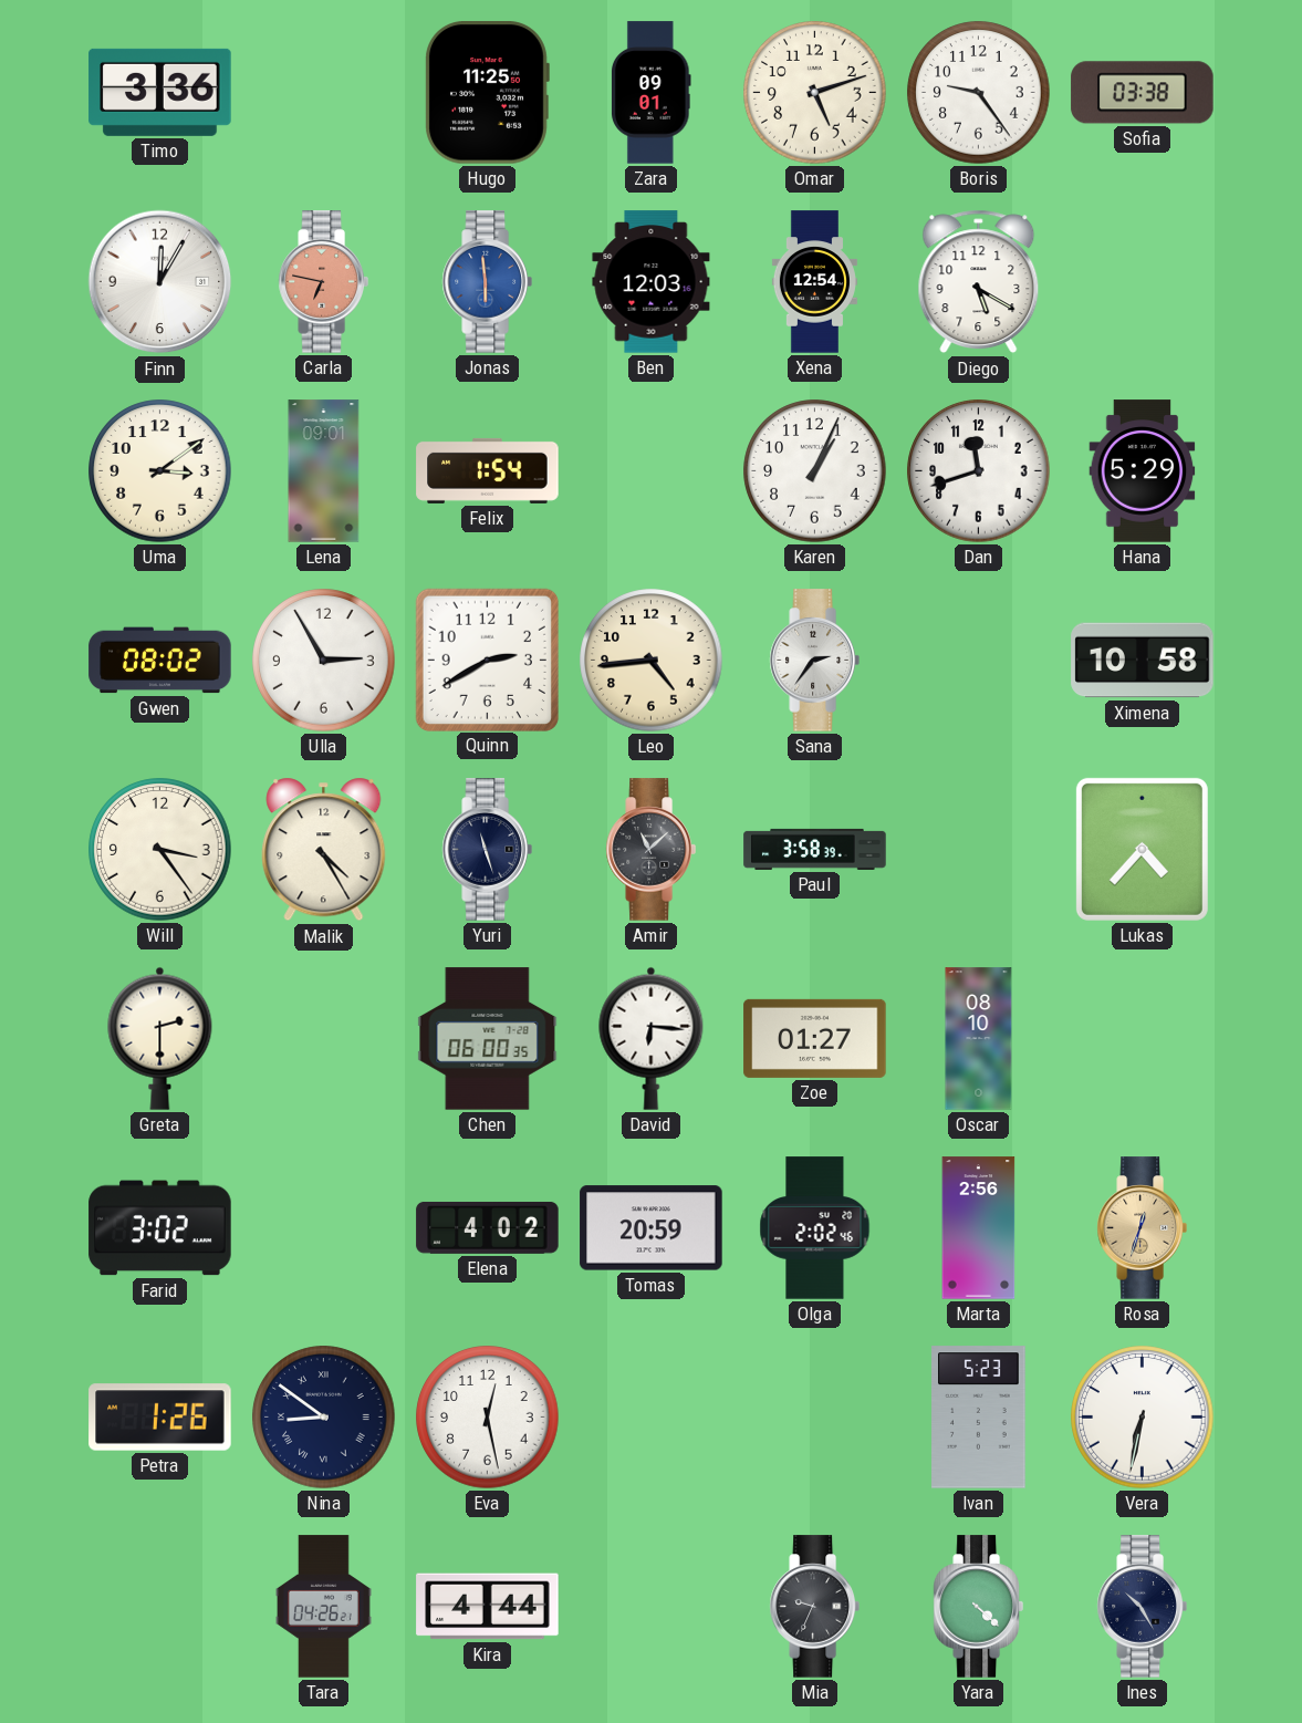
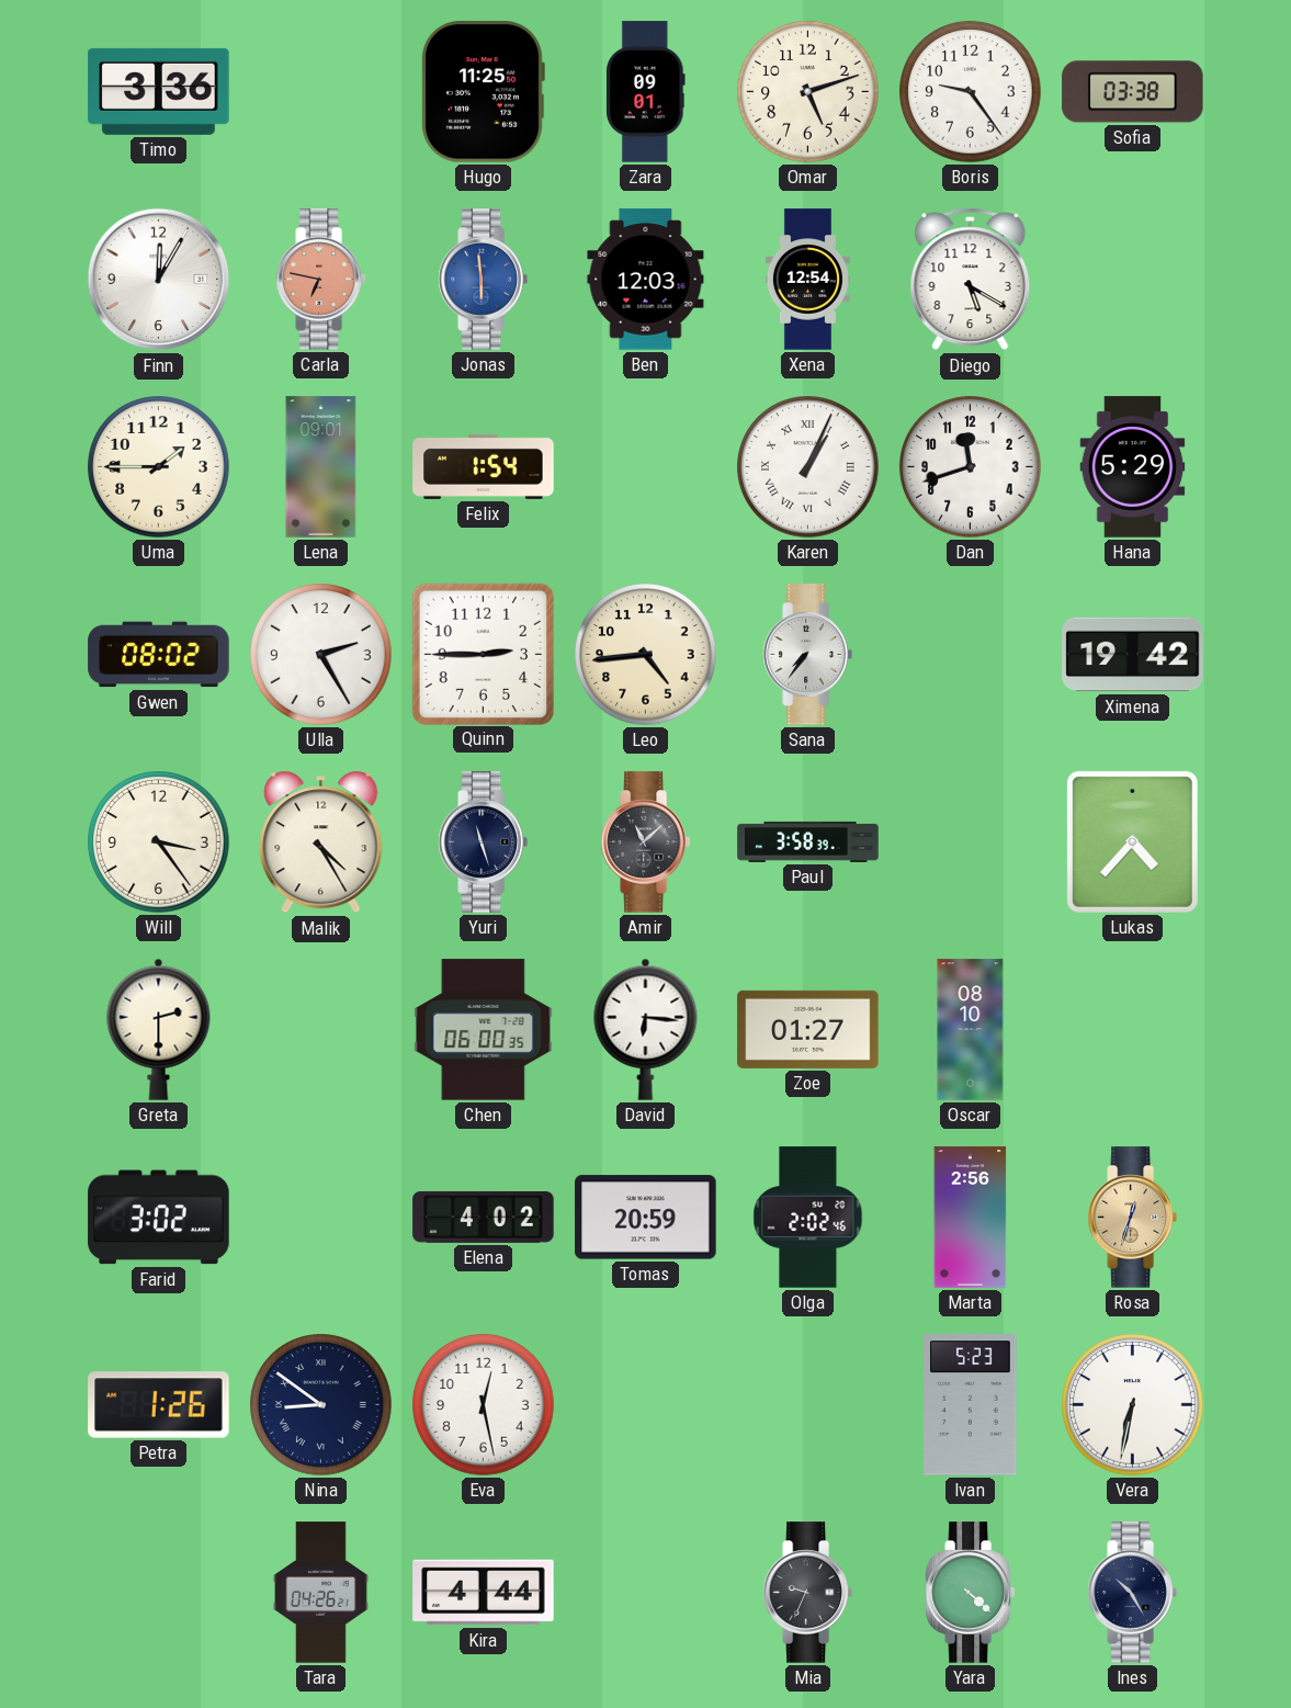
Uma: 3:09 -> 1:45
Karen numerals: Arabic -> Roman
Ulla: 2:55 -> 2:25
Quinn: 2:40 -> 2:45
Sana: 2:36 -> 7:36
Ximena: 10:58 -> 19:42
